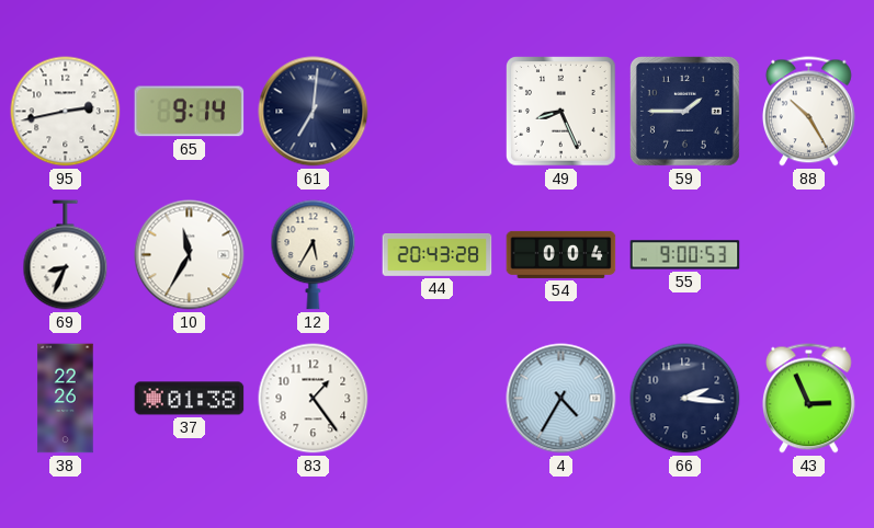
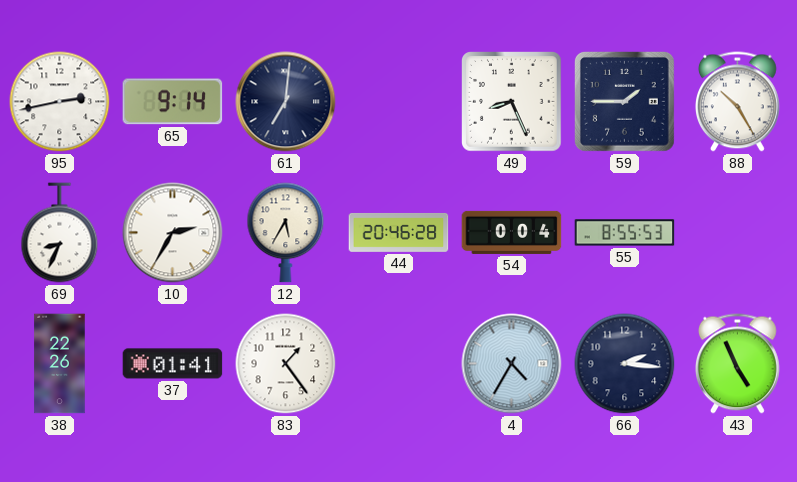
10: 11:35 -> 2:35
44: 20:43 -> 20:46
55: 9:00 -> 8:55
37: 01:38 -> 01:41
43: 2:56 -> 4:56
